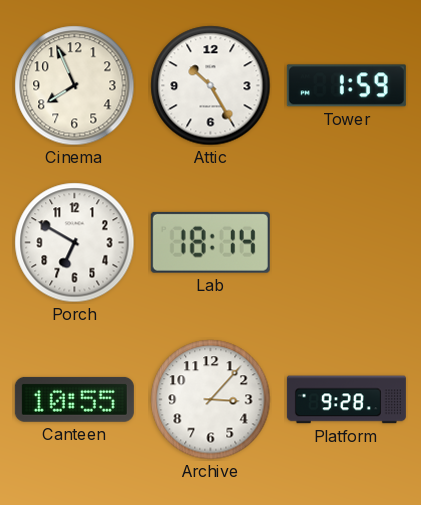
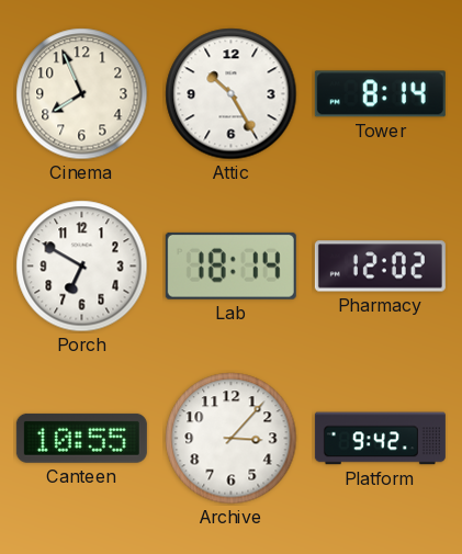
Tower: 1:59 -> 8:14
Pharmacy: none -> 12:02
Platform: 9:28 -> 9:42
